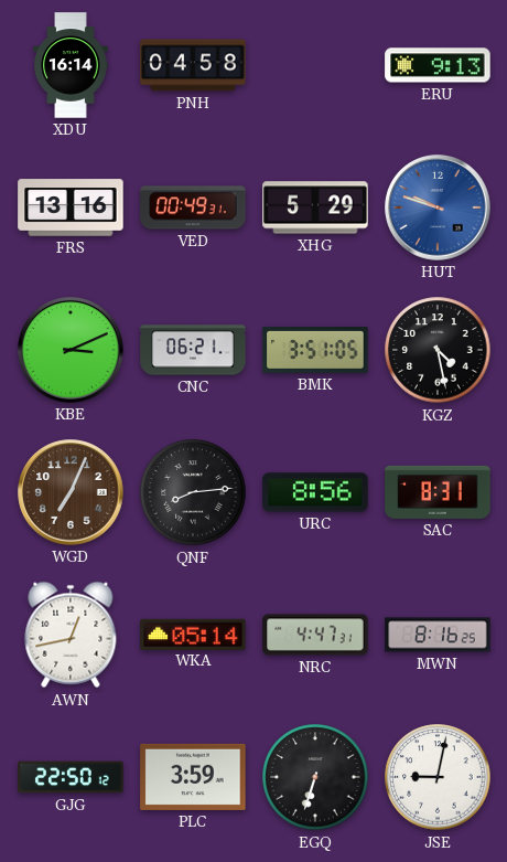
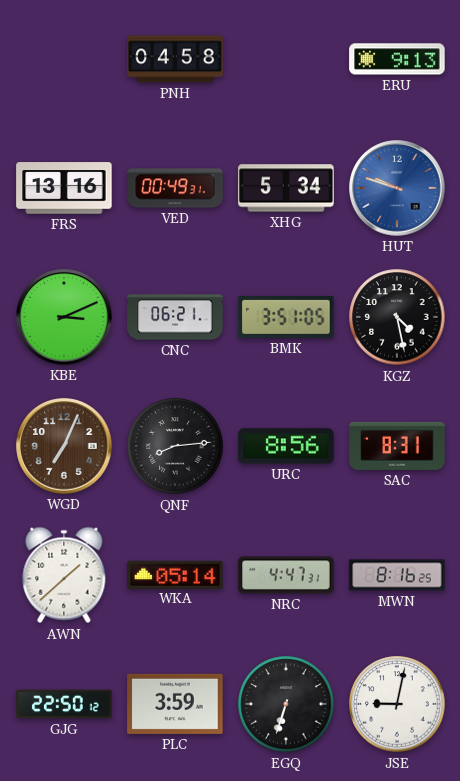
XDU: 16:14 -> none
XHG: 5:29 -> 5:34
AWN: 12:43 -> 1:38
